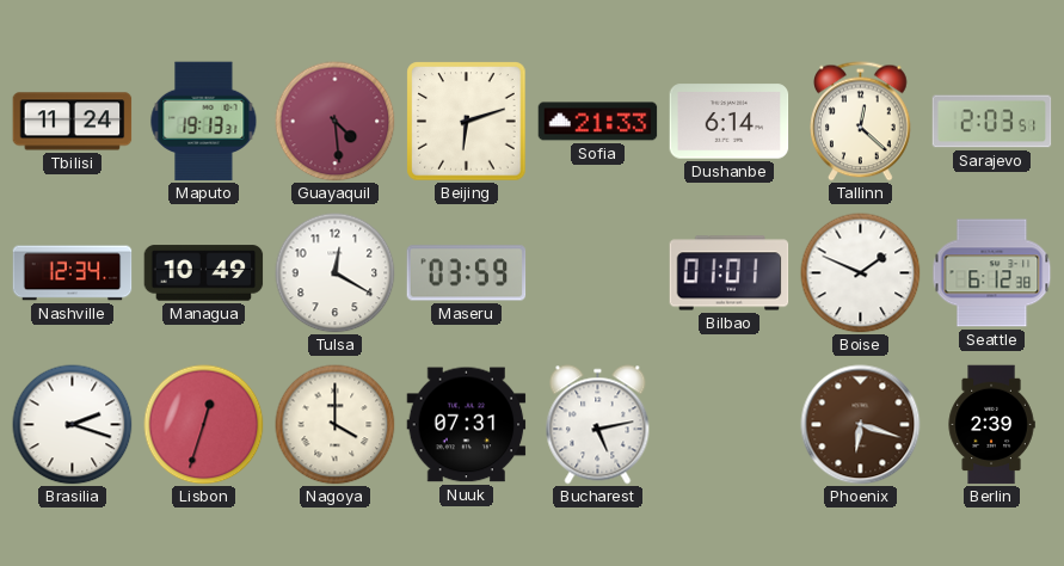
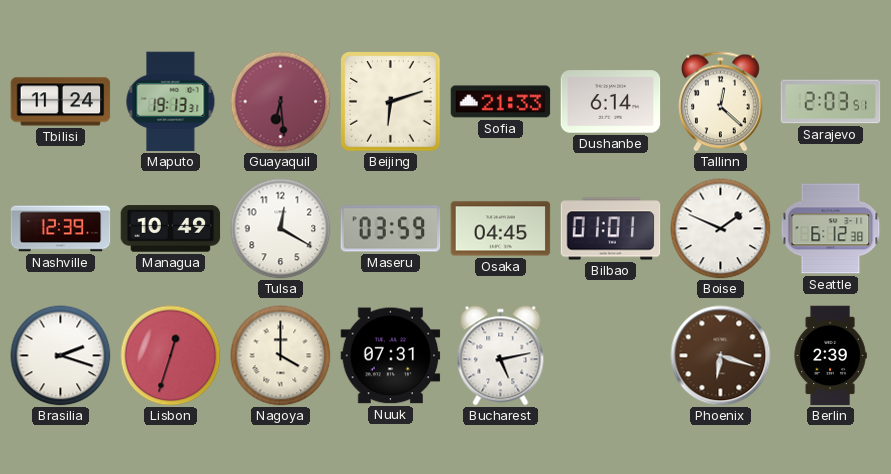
Guayaquil: 4:29 -> 6:29
Nashville: 12:34 -> 12:39
Osaka: none -> 04:45
